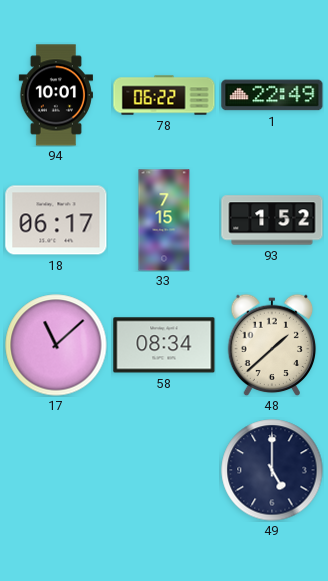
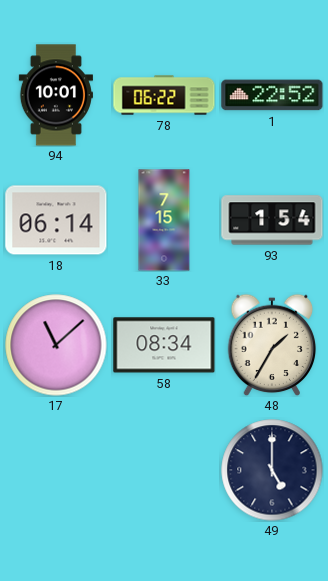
1: 22:49 -> 22:52
18: 06:17 -> 06:14
93: 1:52 -> 1:54
48: 1:38 -> 1:35
